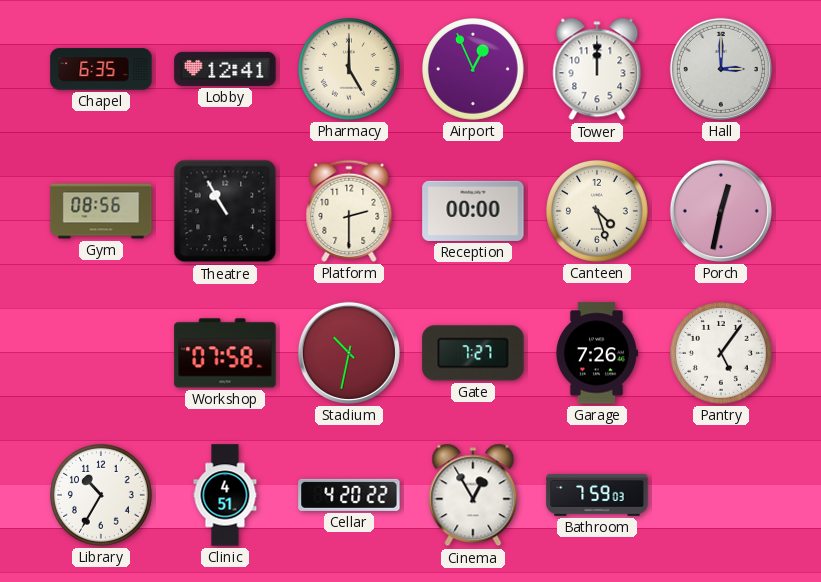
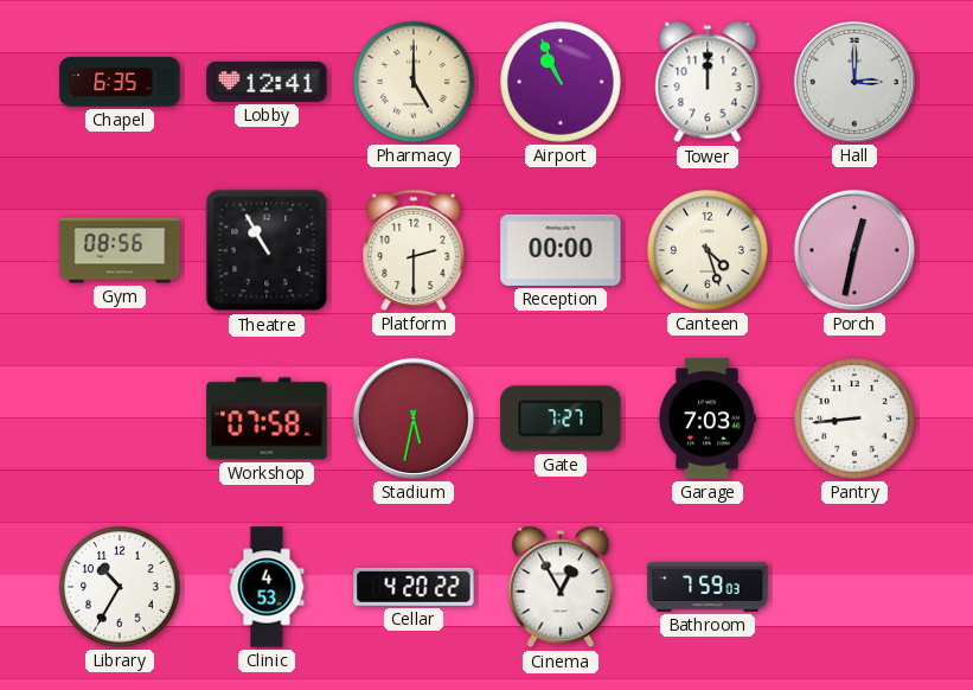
Airport: 12:56 -> 10:56
Stadium: 10:32 -> 5:32
Garage: 7:26 -> 7:03
Pantry: 5:06 -> 8:44
Clinic: 4:51 -> 4:53
